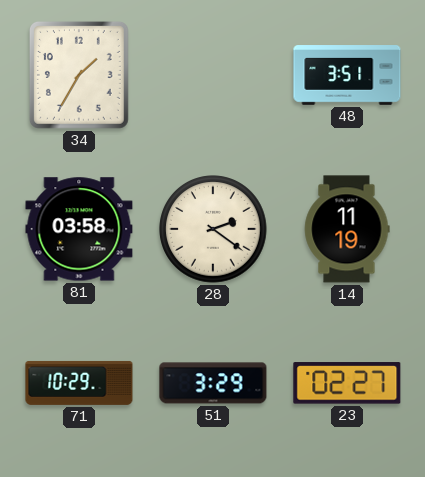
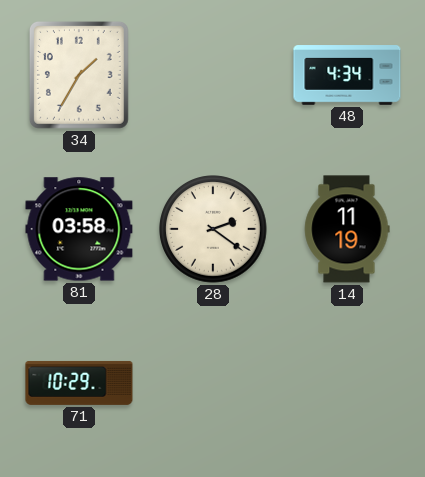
48: 3:51 -> 4:34
51: 3:29 -> none
23: 02:27 -> none
